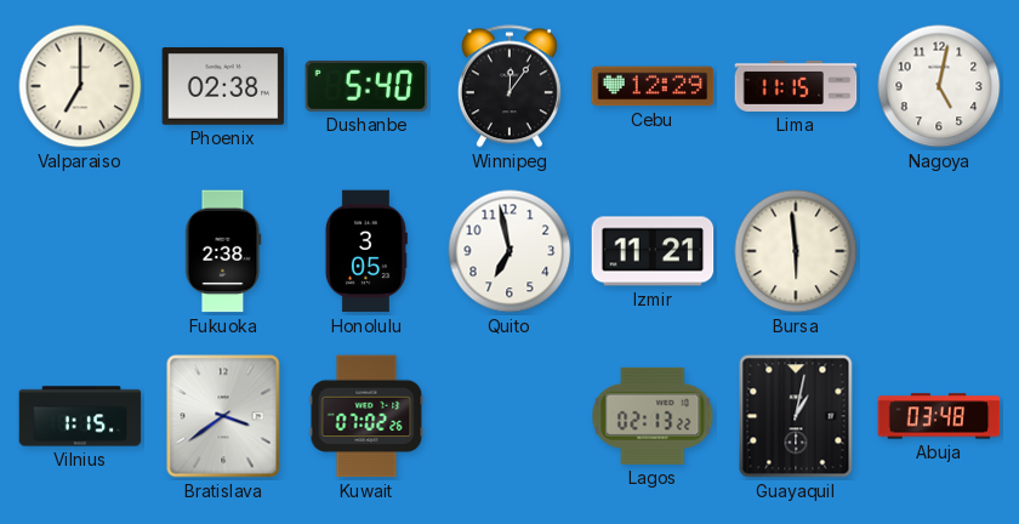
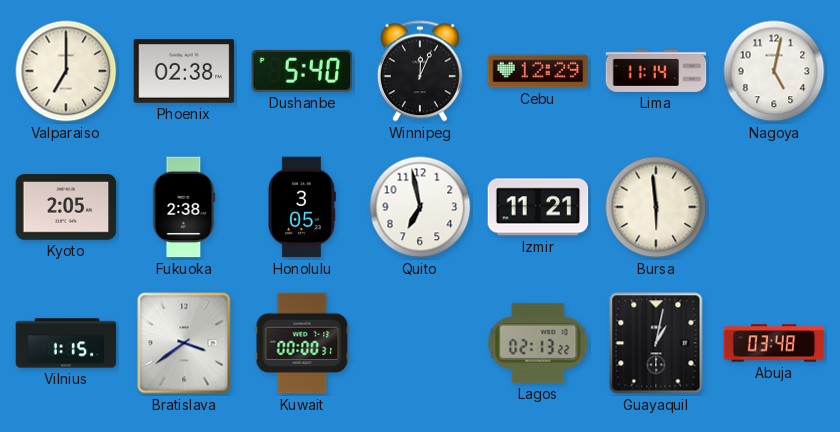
Winnipeg: 12:06 -> 12:04
Lima: 11:15 -> 11:14
Kyoto: none -> 2:05
Kuwait: 07:02 -> 00:00
